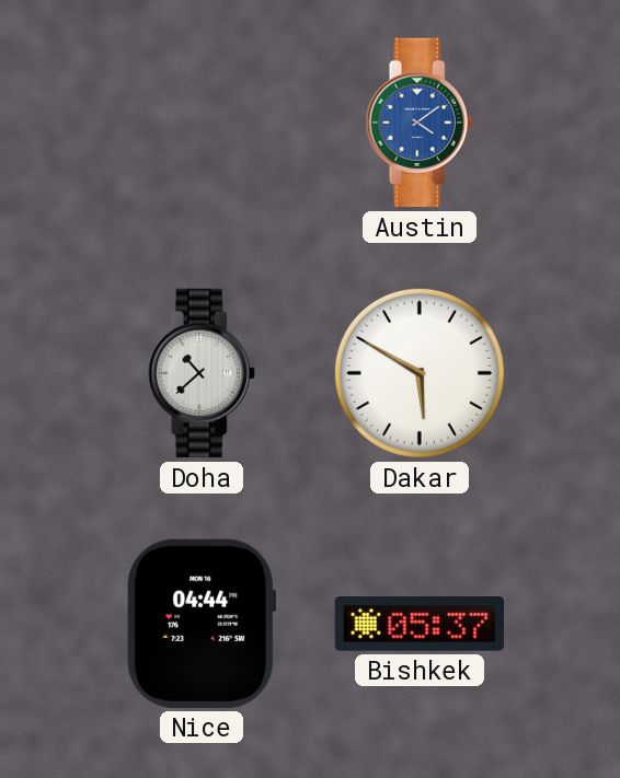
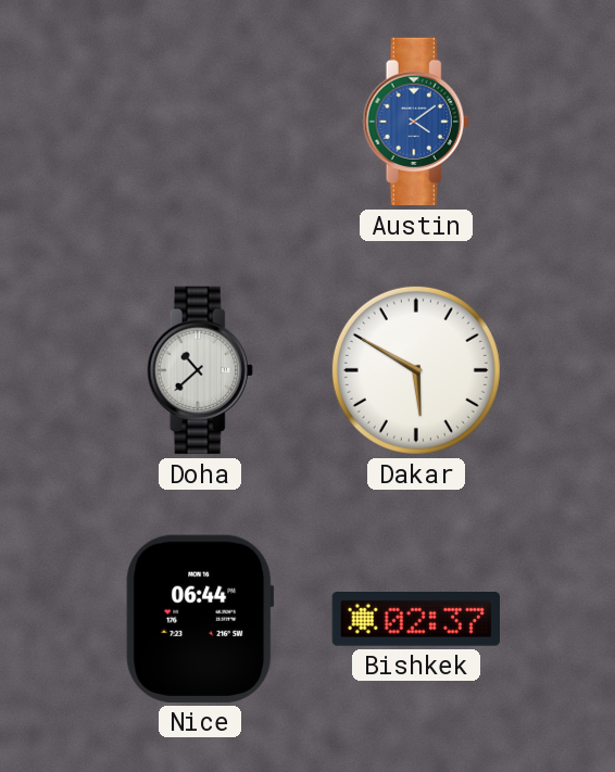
Nice: 04:44 -> 06:44
Bishkek: 05:37 -> 02:37
